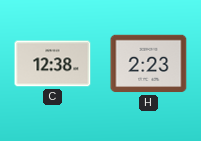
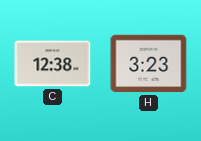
H: 2:23 -> 3:23
